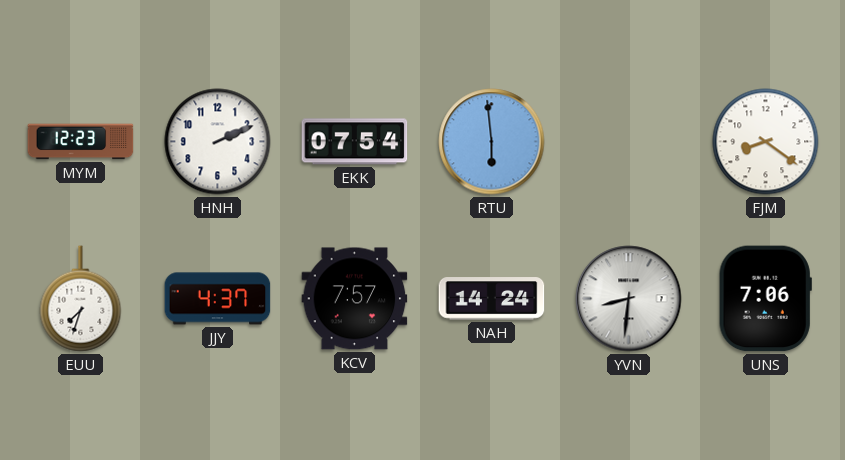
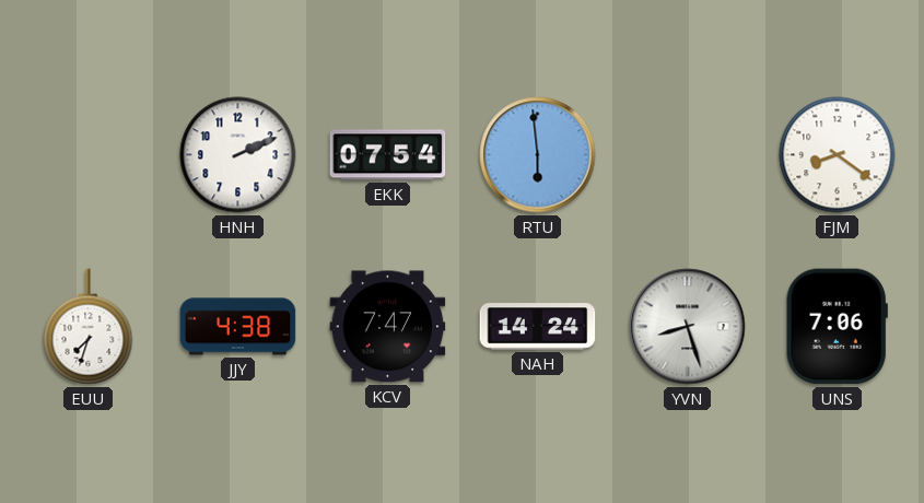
MYM: 12:23 -> none
JJY: 4:37 -> 4:38
KCV: 7:57 -> 7:47
YVN: 8:31 -> 8:27
